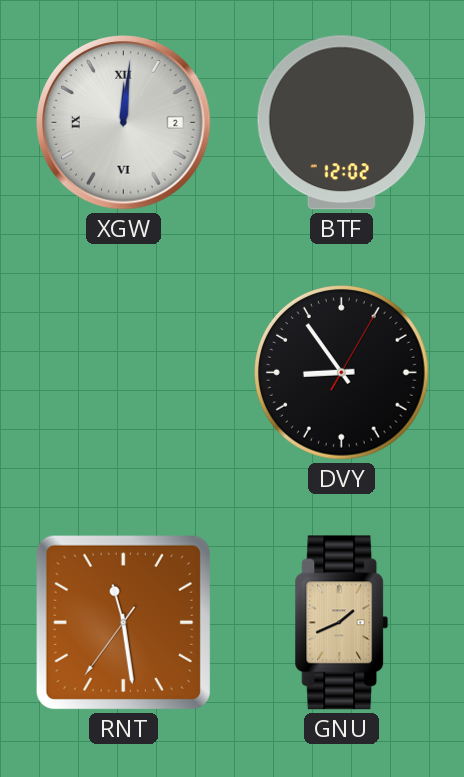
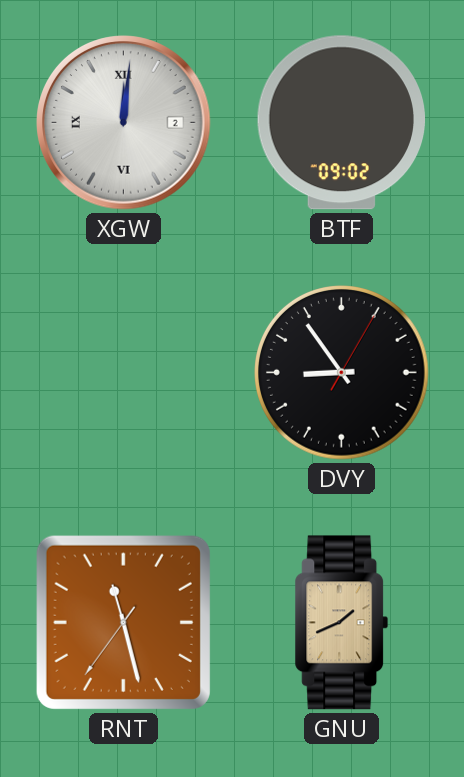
BTF: 12:02 -> 09:02
RNT: 11:28 -> 11:27
